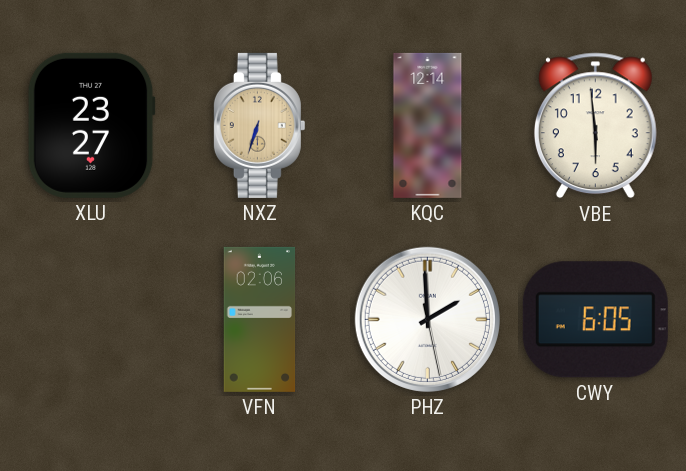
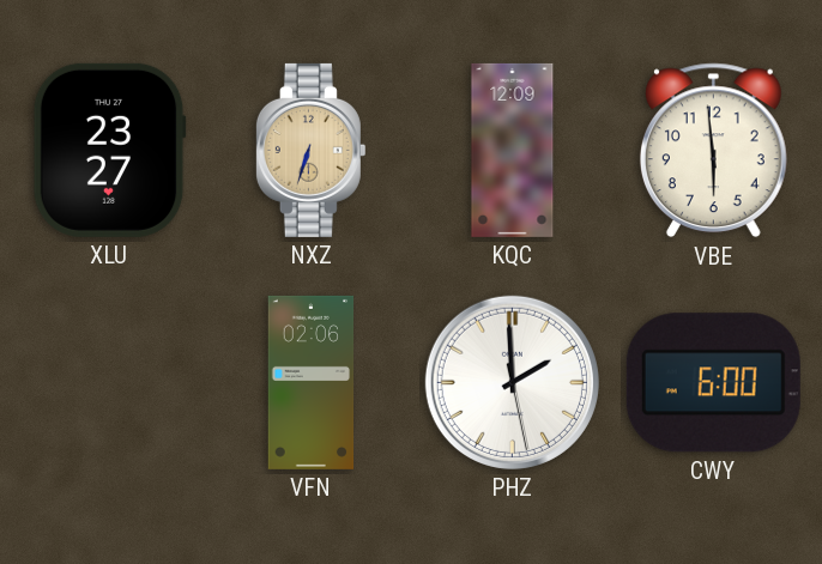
KQC: 12:14 -> 12:09
CWY: 6:05 -> 6:00
